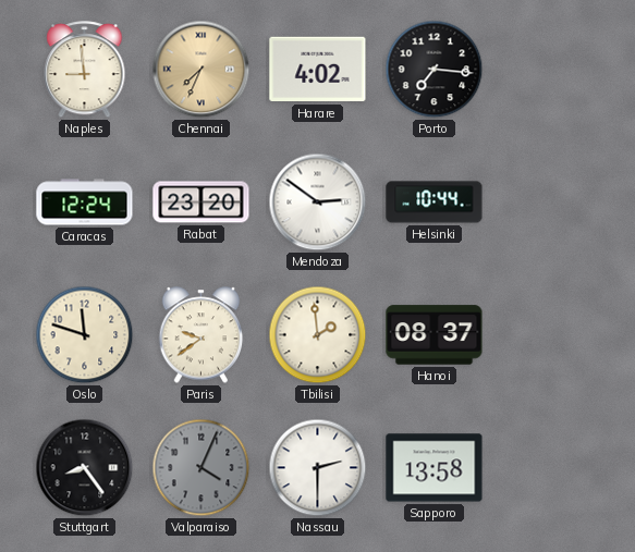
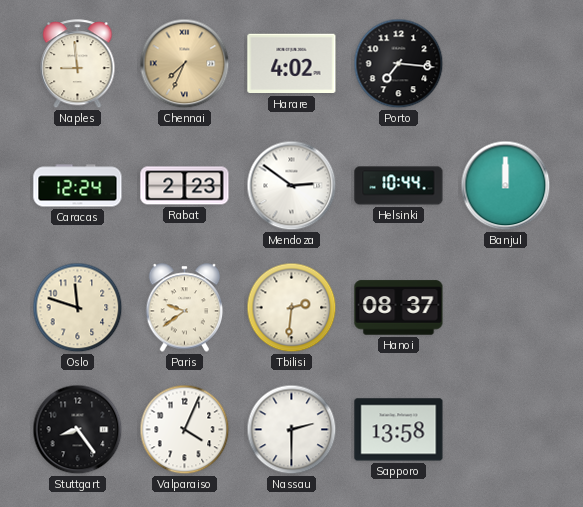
Rabat: 23:20 -> 2:23
Banjul: none -> 12:00
Tbilisi: 1:59 -> 2:31
Valparaiso dial: grey -> white
